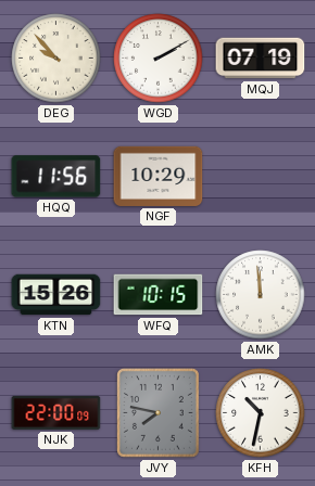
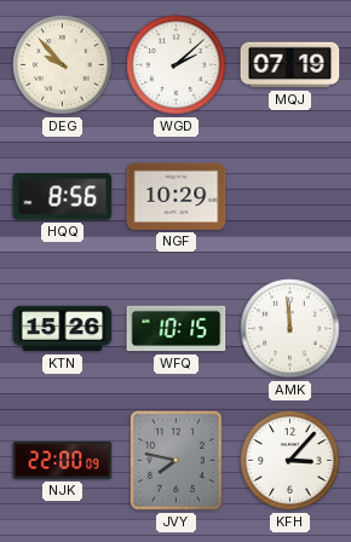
WGD: 2:10 -> 2:08
HQQ: 11:56 -> 8:56
KFH: 10:32 -> 3:07
